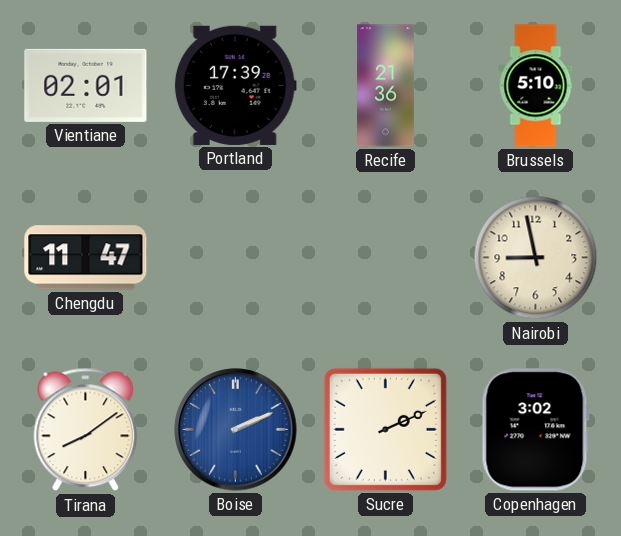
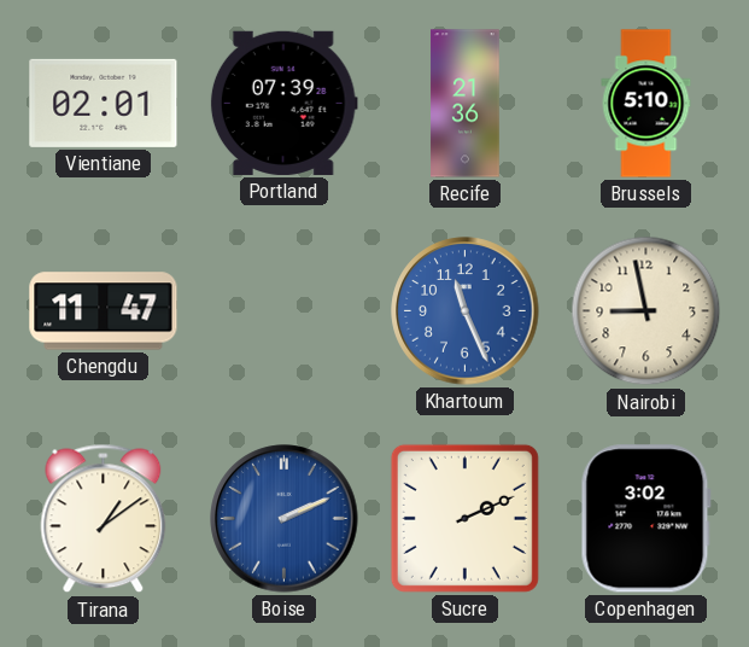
Portland: 17:39 -> 07:39
Khartoum: none -> 11:26
Tirana: 8:09 -> 1:09
